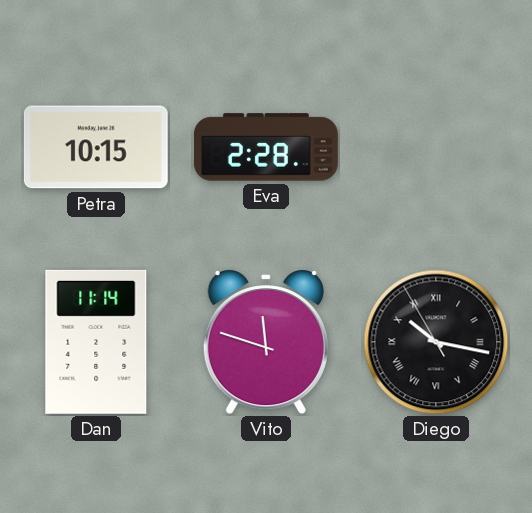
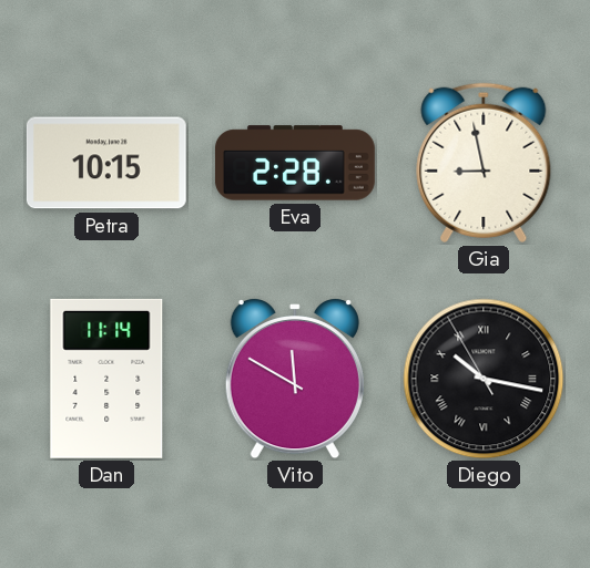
Gia: none -> 8:58
Vito: 11:48 -> 11:50
